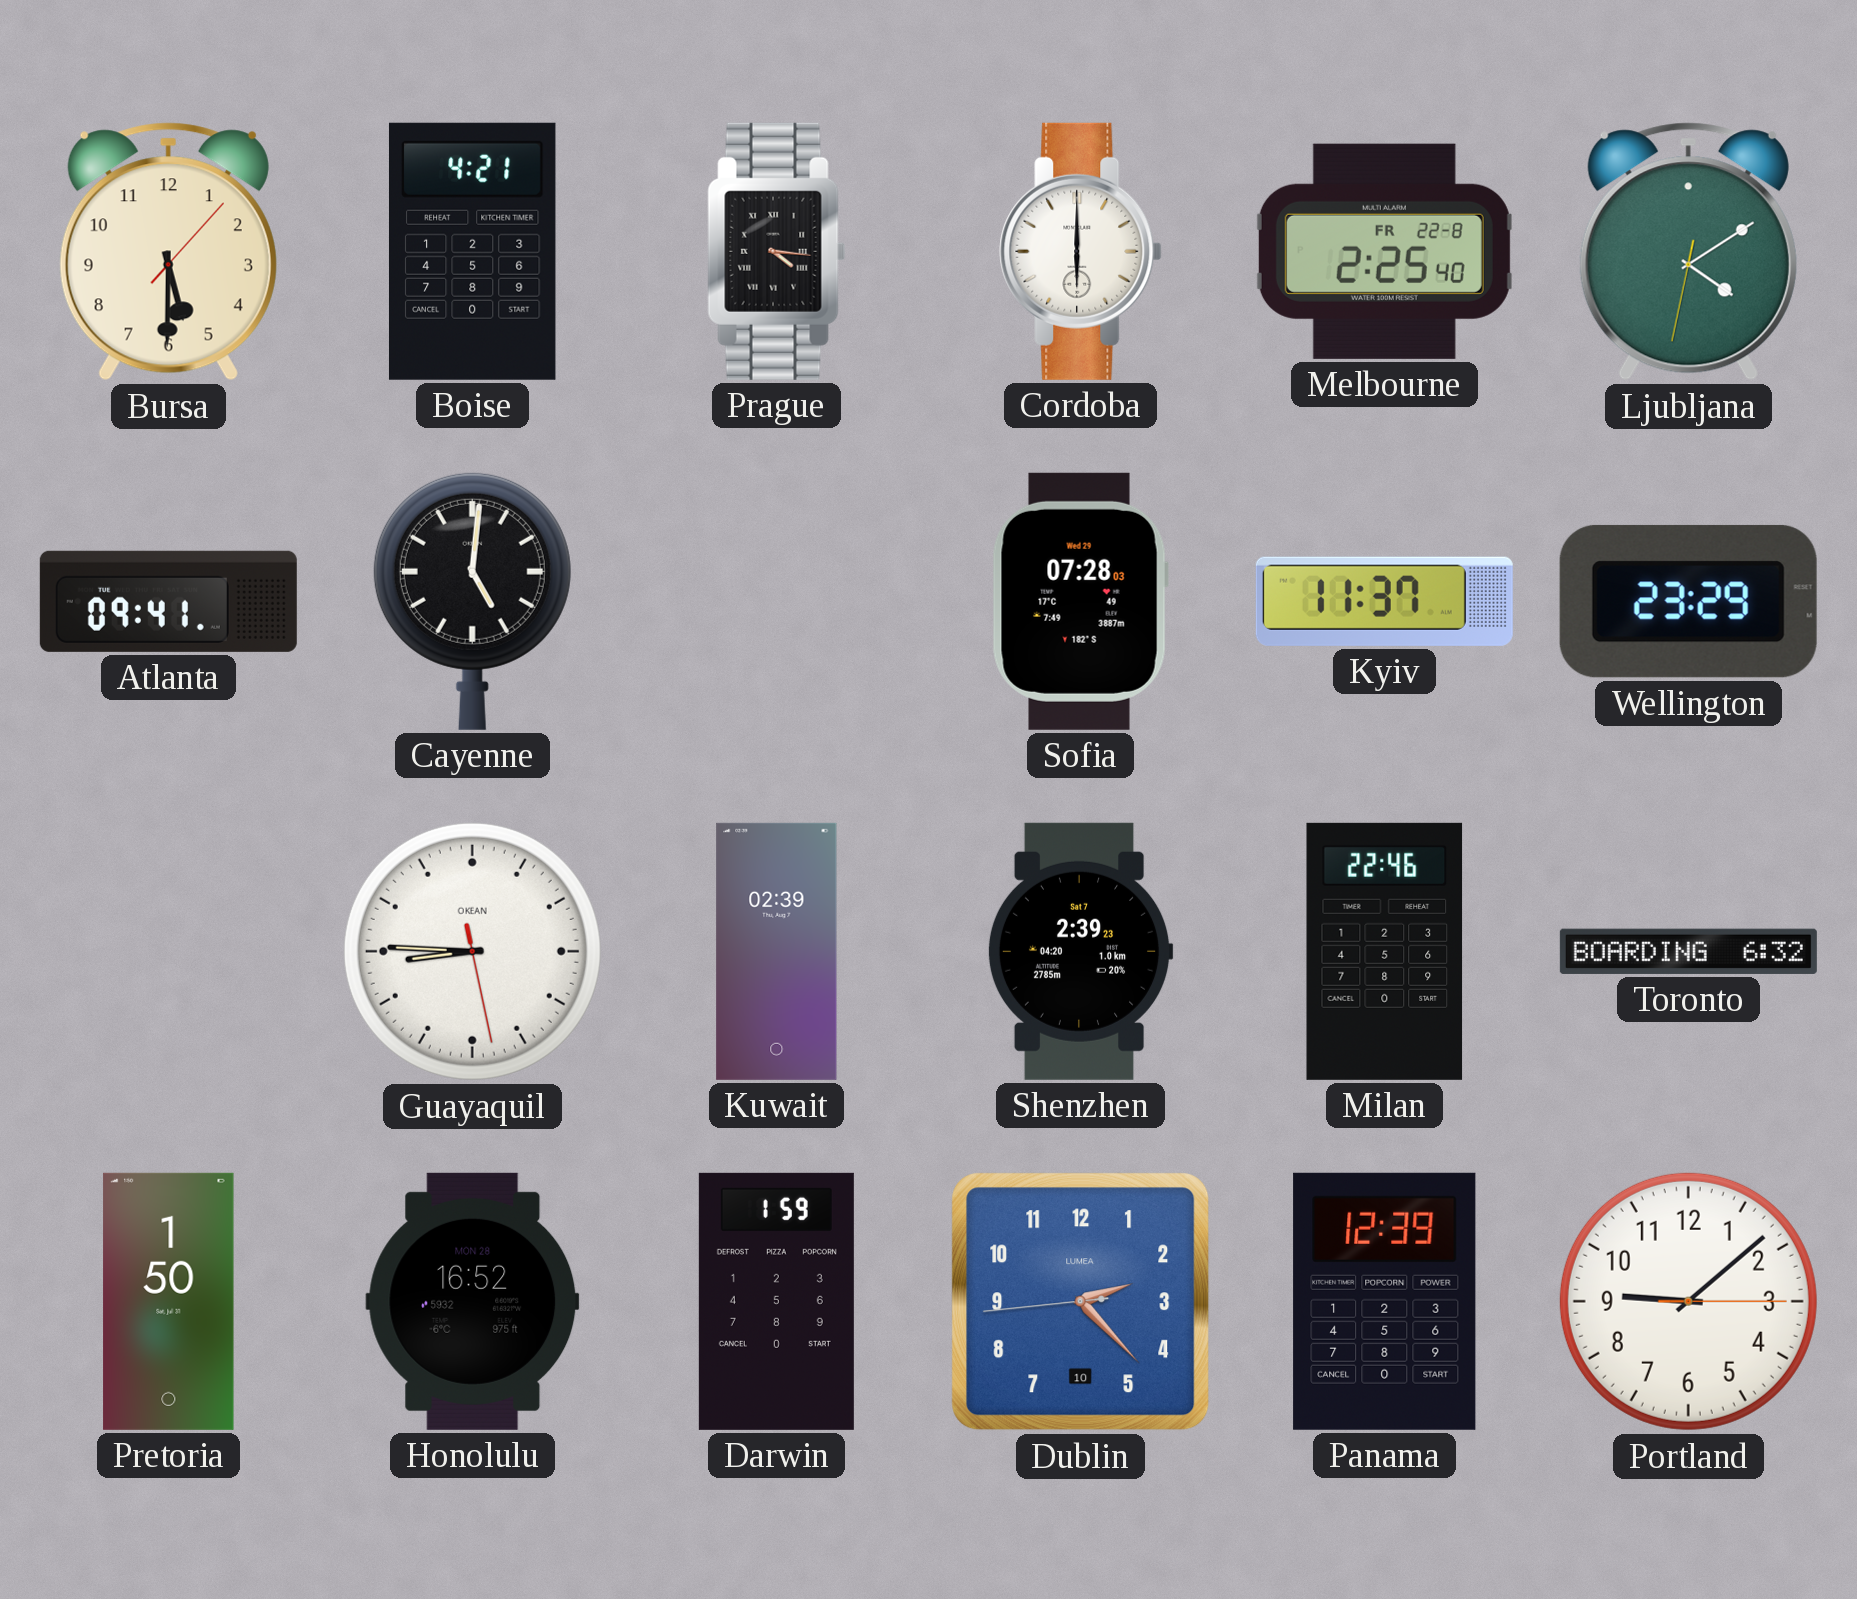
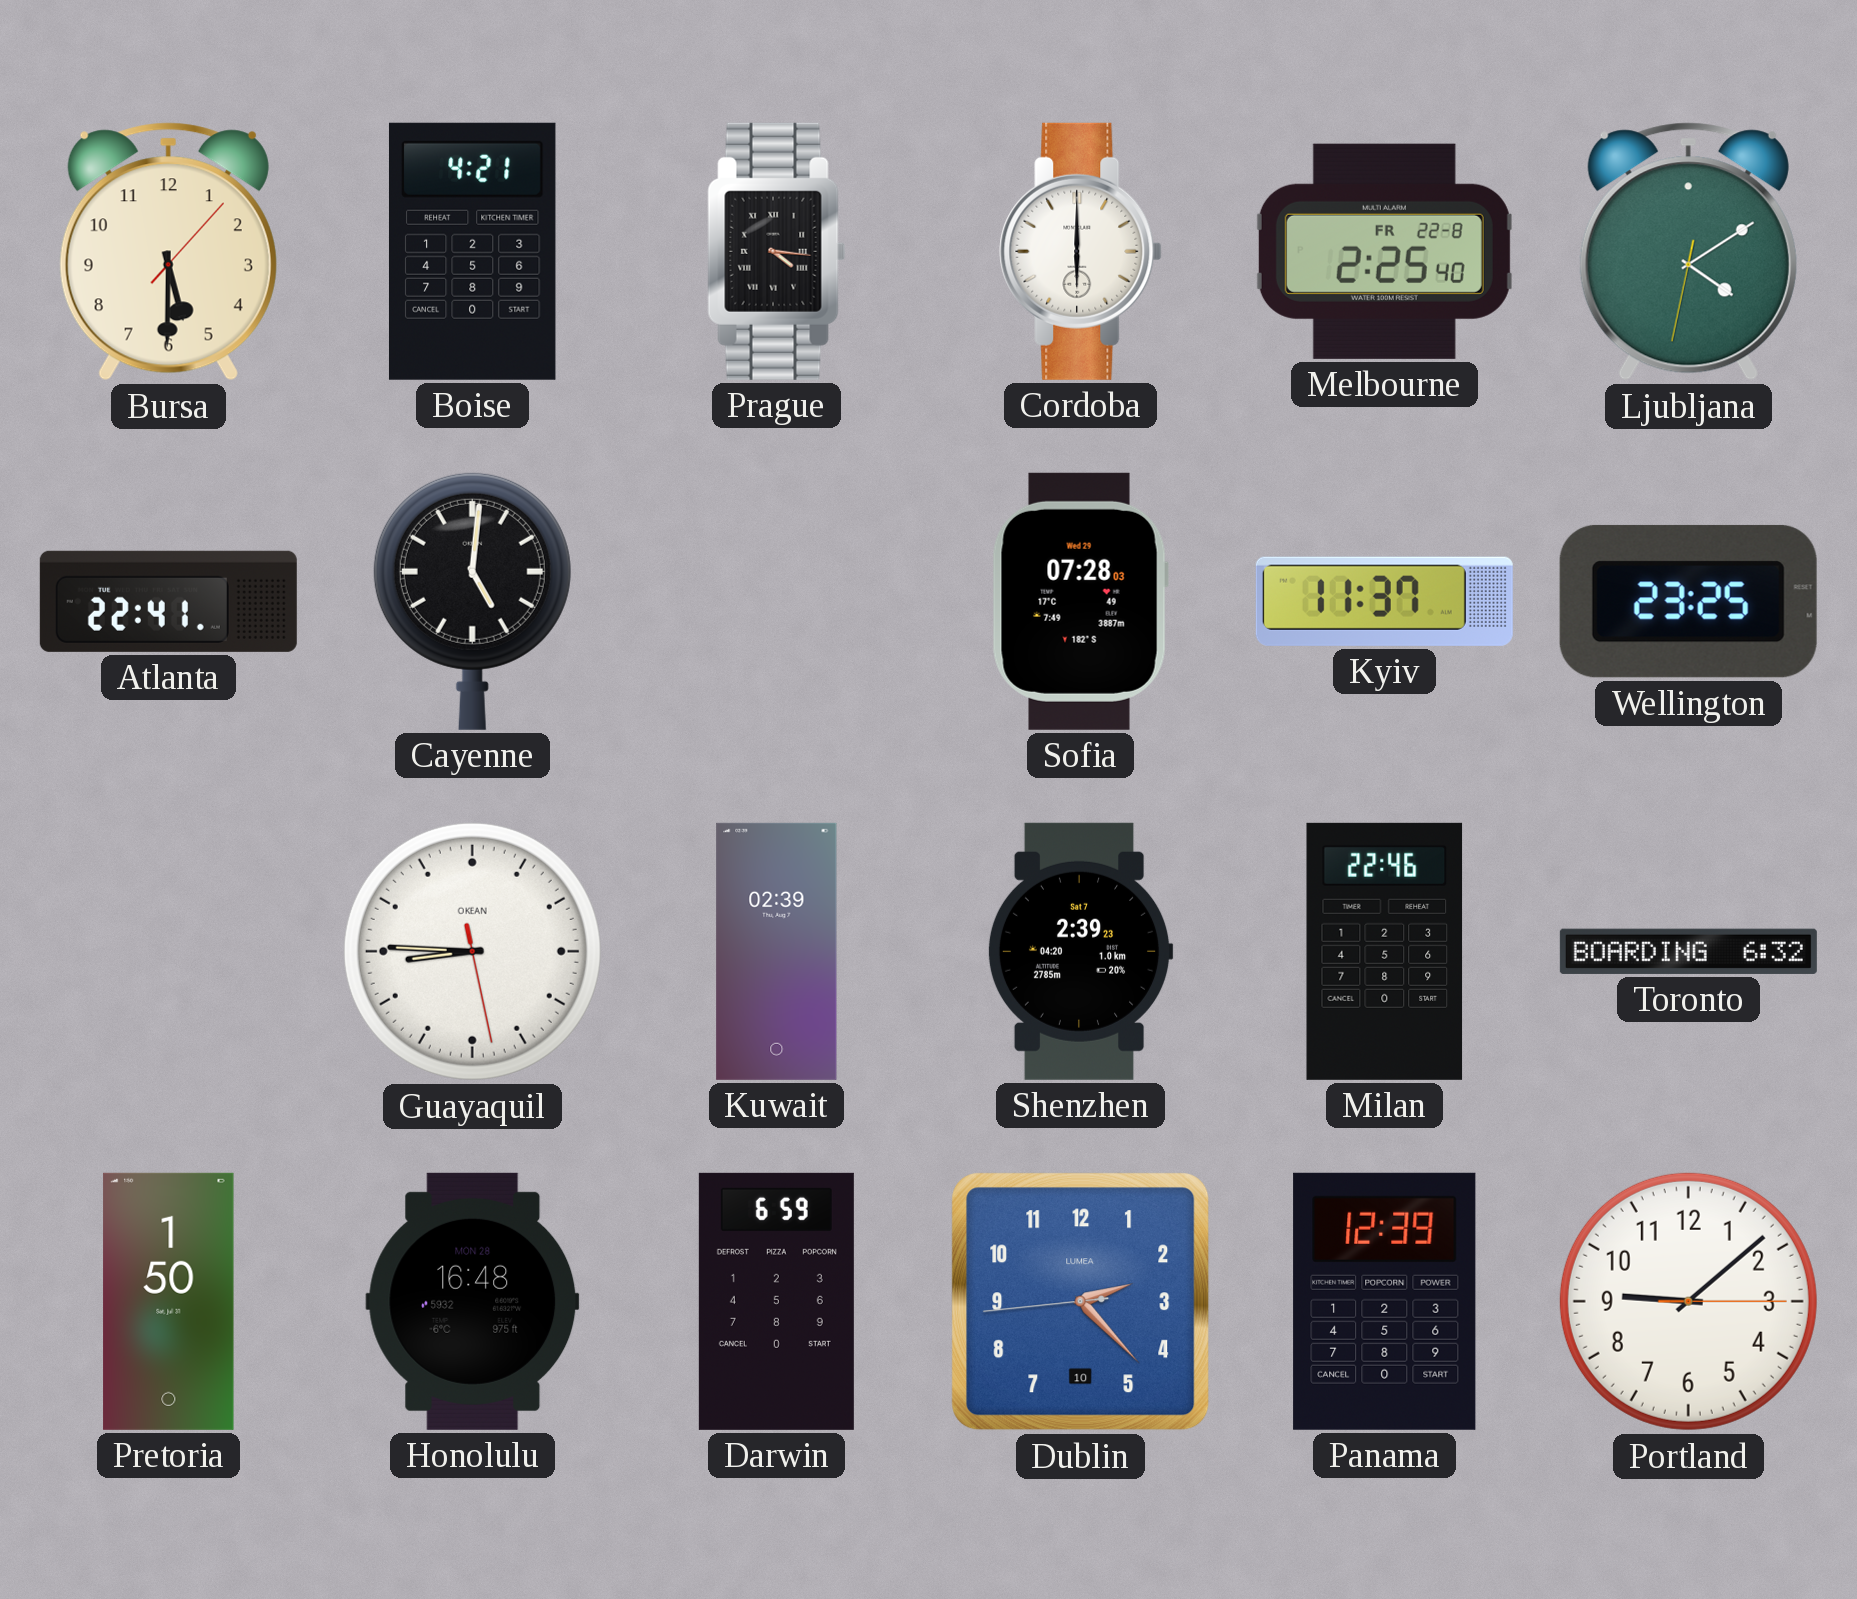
Atlanta: 09:41 -> 22:41
Wellington: 23:29 -> 23:25
Honolulu: 16:52 -> 16:48
Darwin: 1:59 -> 6:59
